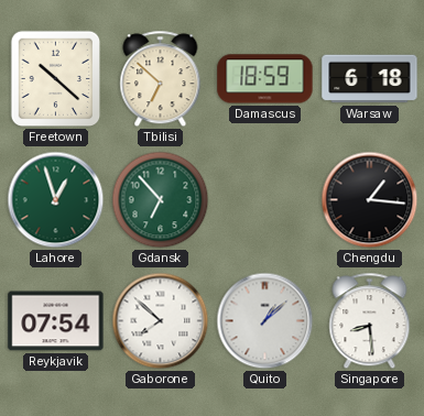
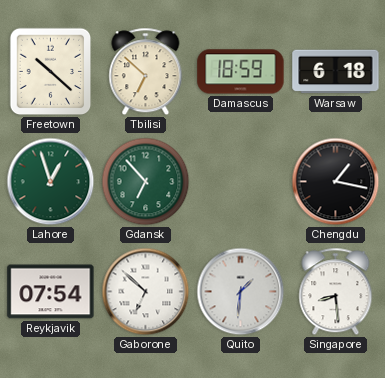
Chengdu: 1:16 -> 1:17
Gaborone: 7:52 -> 6:52
Quito: 1:08 -> 1:31
